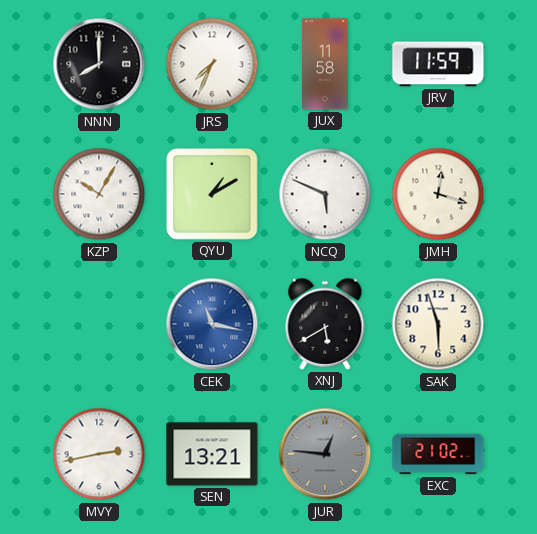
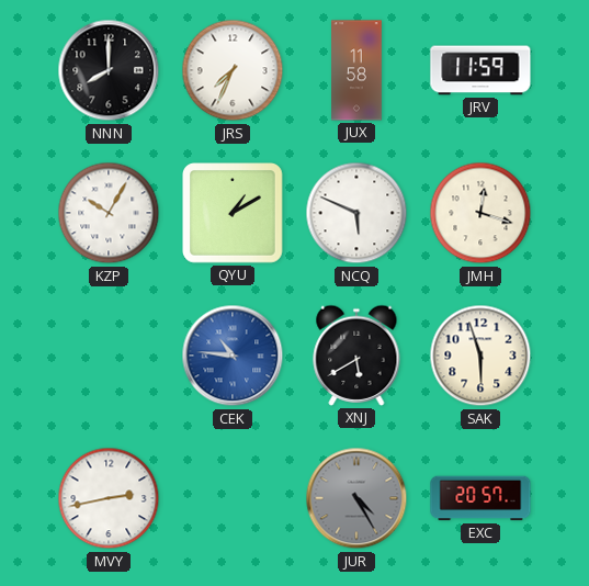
CEK: 11:17 -> 10:46
SEN: 13:21 -> none
JUR: 12:46 -> 4:25
EXC: 21:02 -> 20:57
